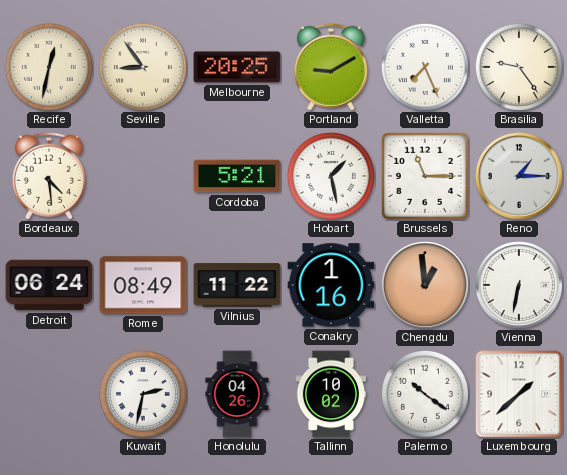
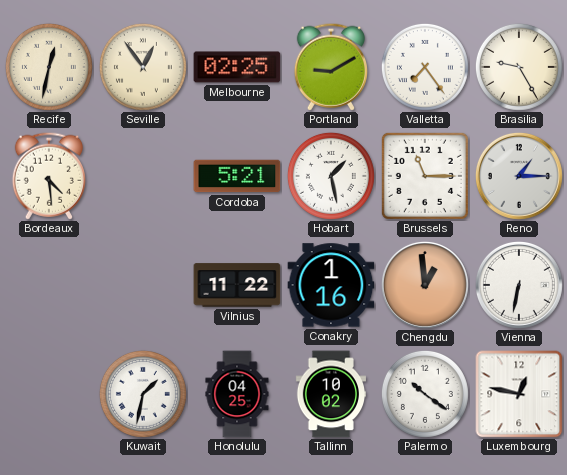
Seville: 8:54 -> 12:54
Melbourne: 20:25 -> 02:25
Valletta: 7:26 -> 7:24
Brasilia: 9:24 -> 9:25
Detroit: 06:24 -> none
Rome: 08:49 -> none
Kuwait: 2:32 -> 1:32
Honolulu: 04:26 -> 04:25
Luxembourg: 1:38 -> 12:47
